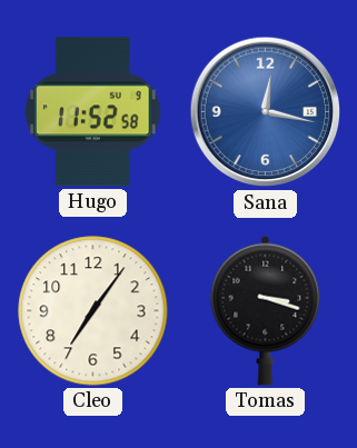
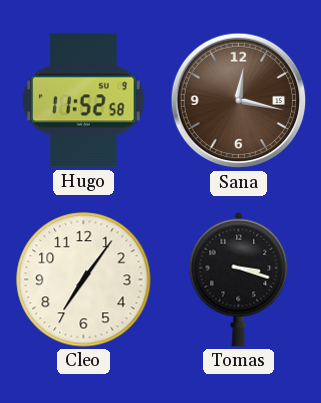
Sana dial: blue -> brown
